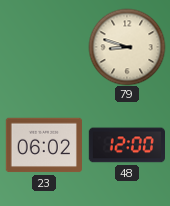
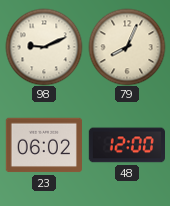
98: none -> 9:11
79: 8:48 -> 8:04
